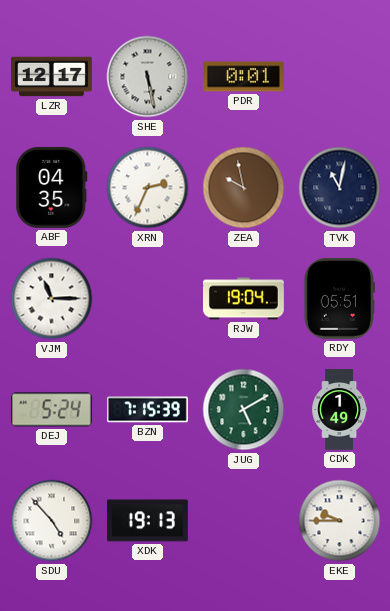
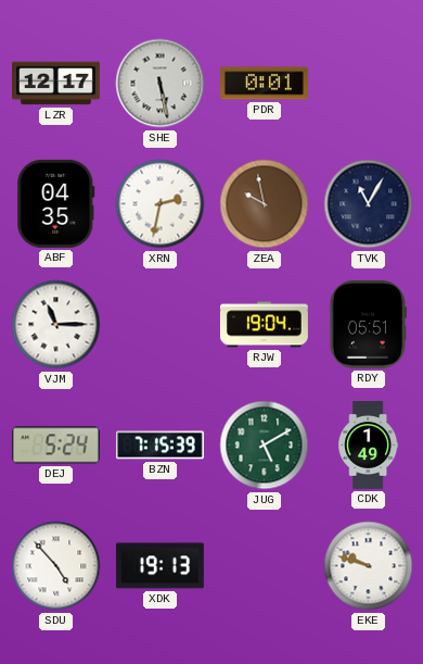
XRN: 2:34 -> 2:32
TVK: 11:02 -> 11:05
EKE: 9:45 -> 9:48
